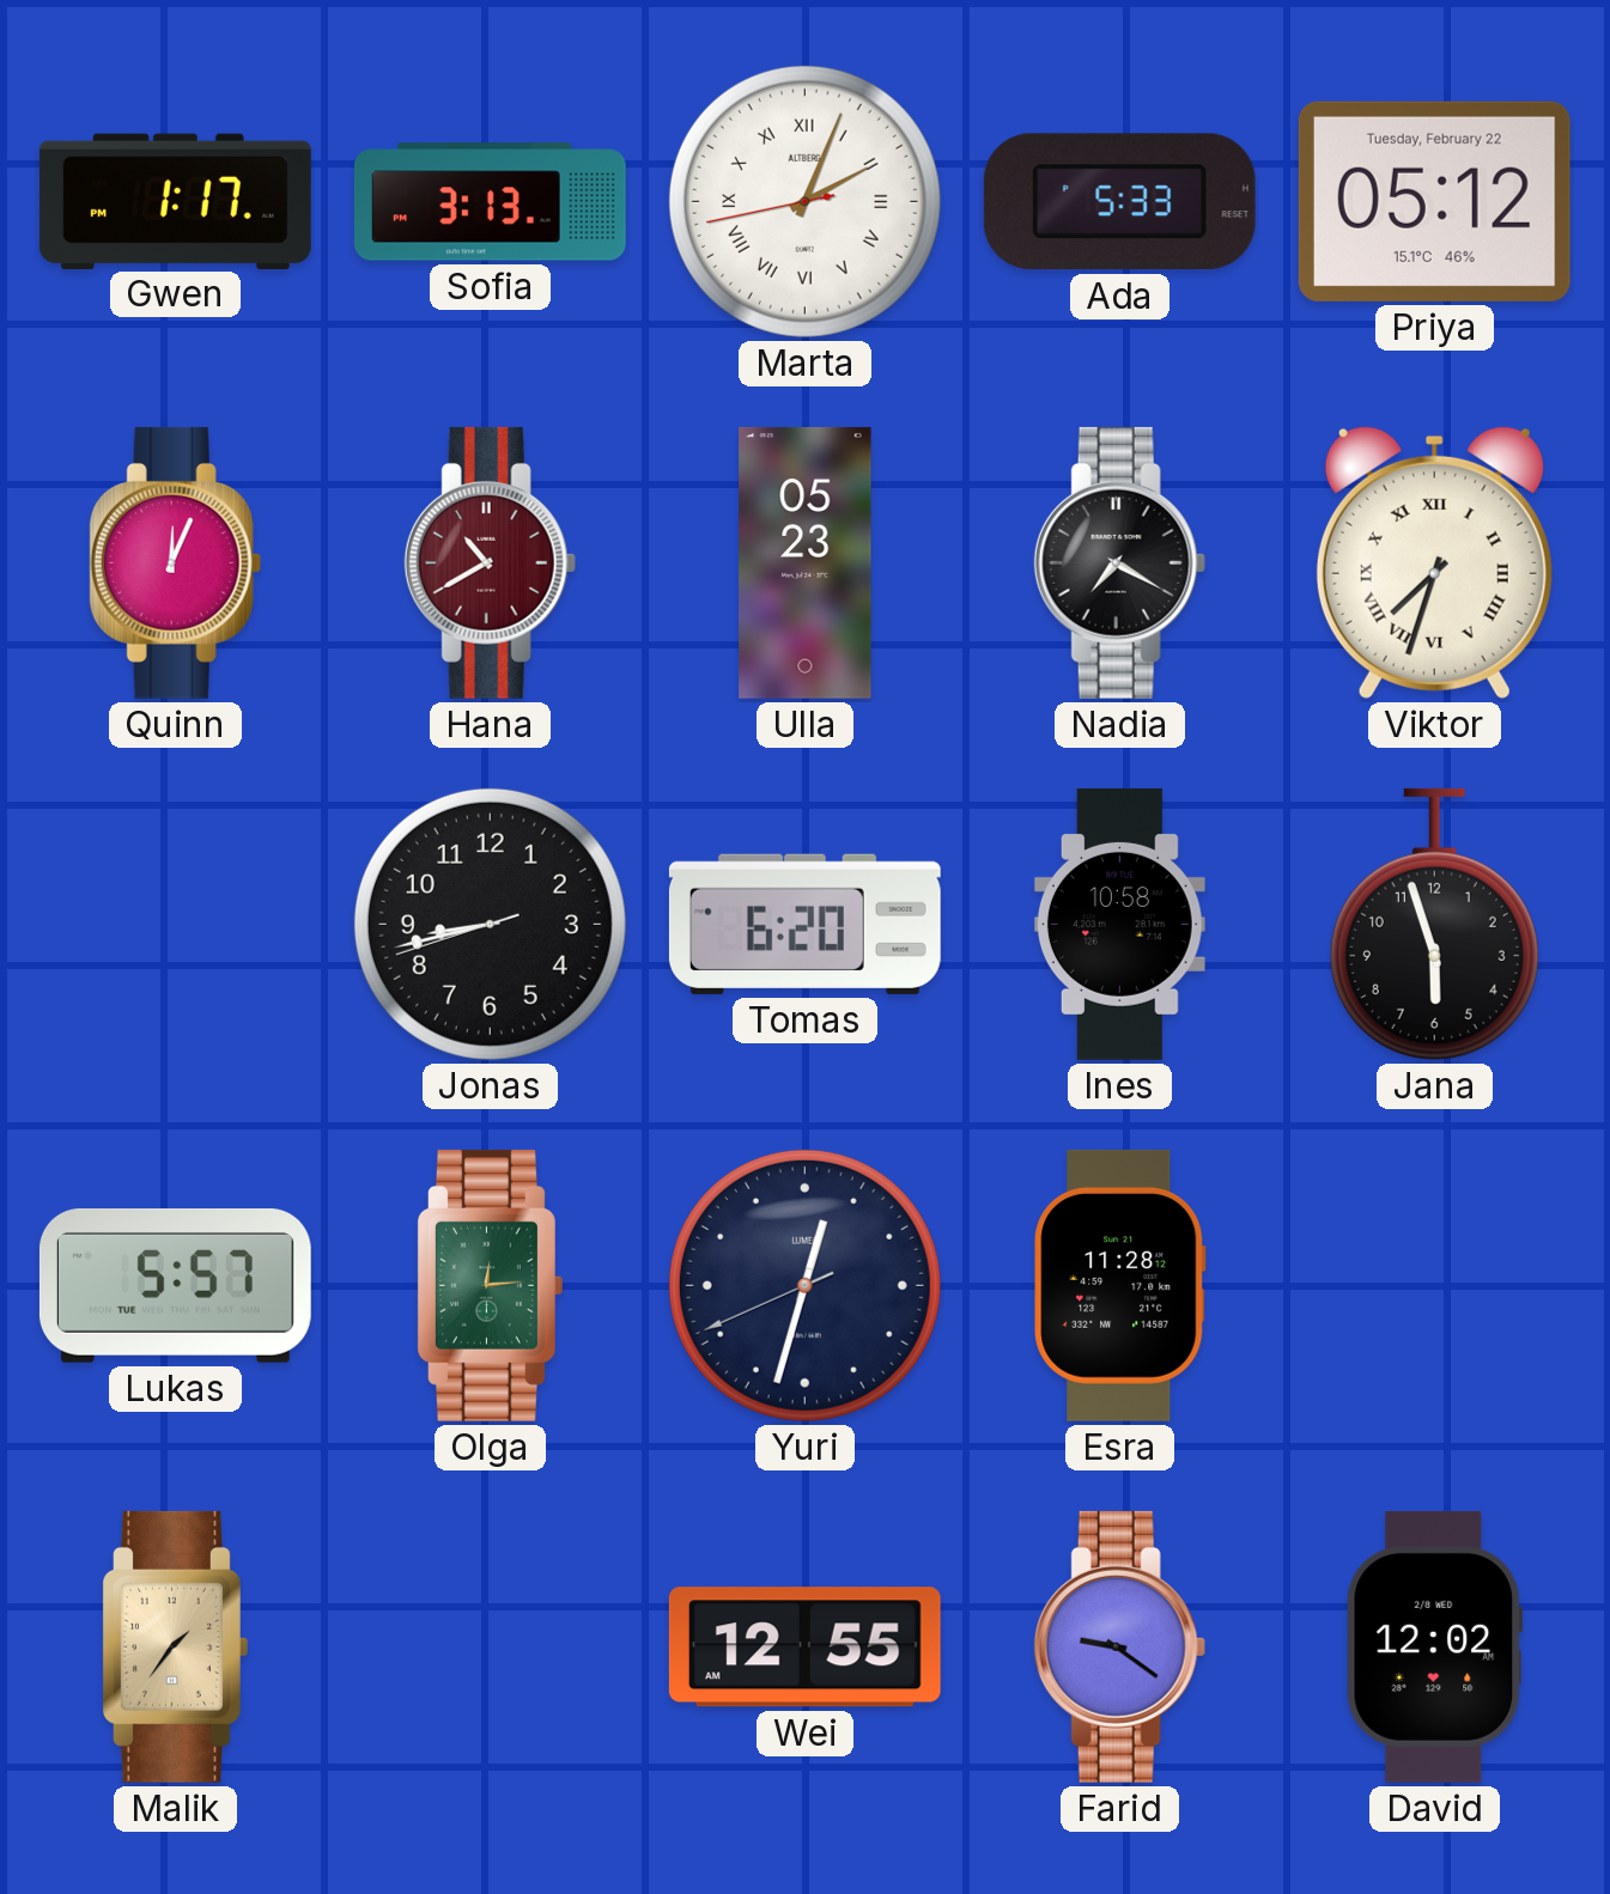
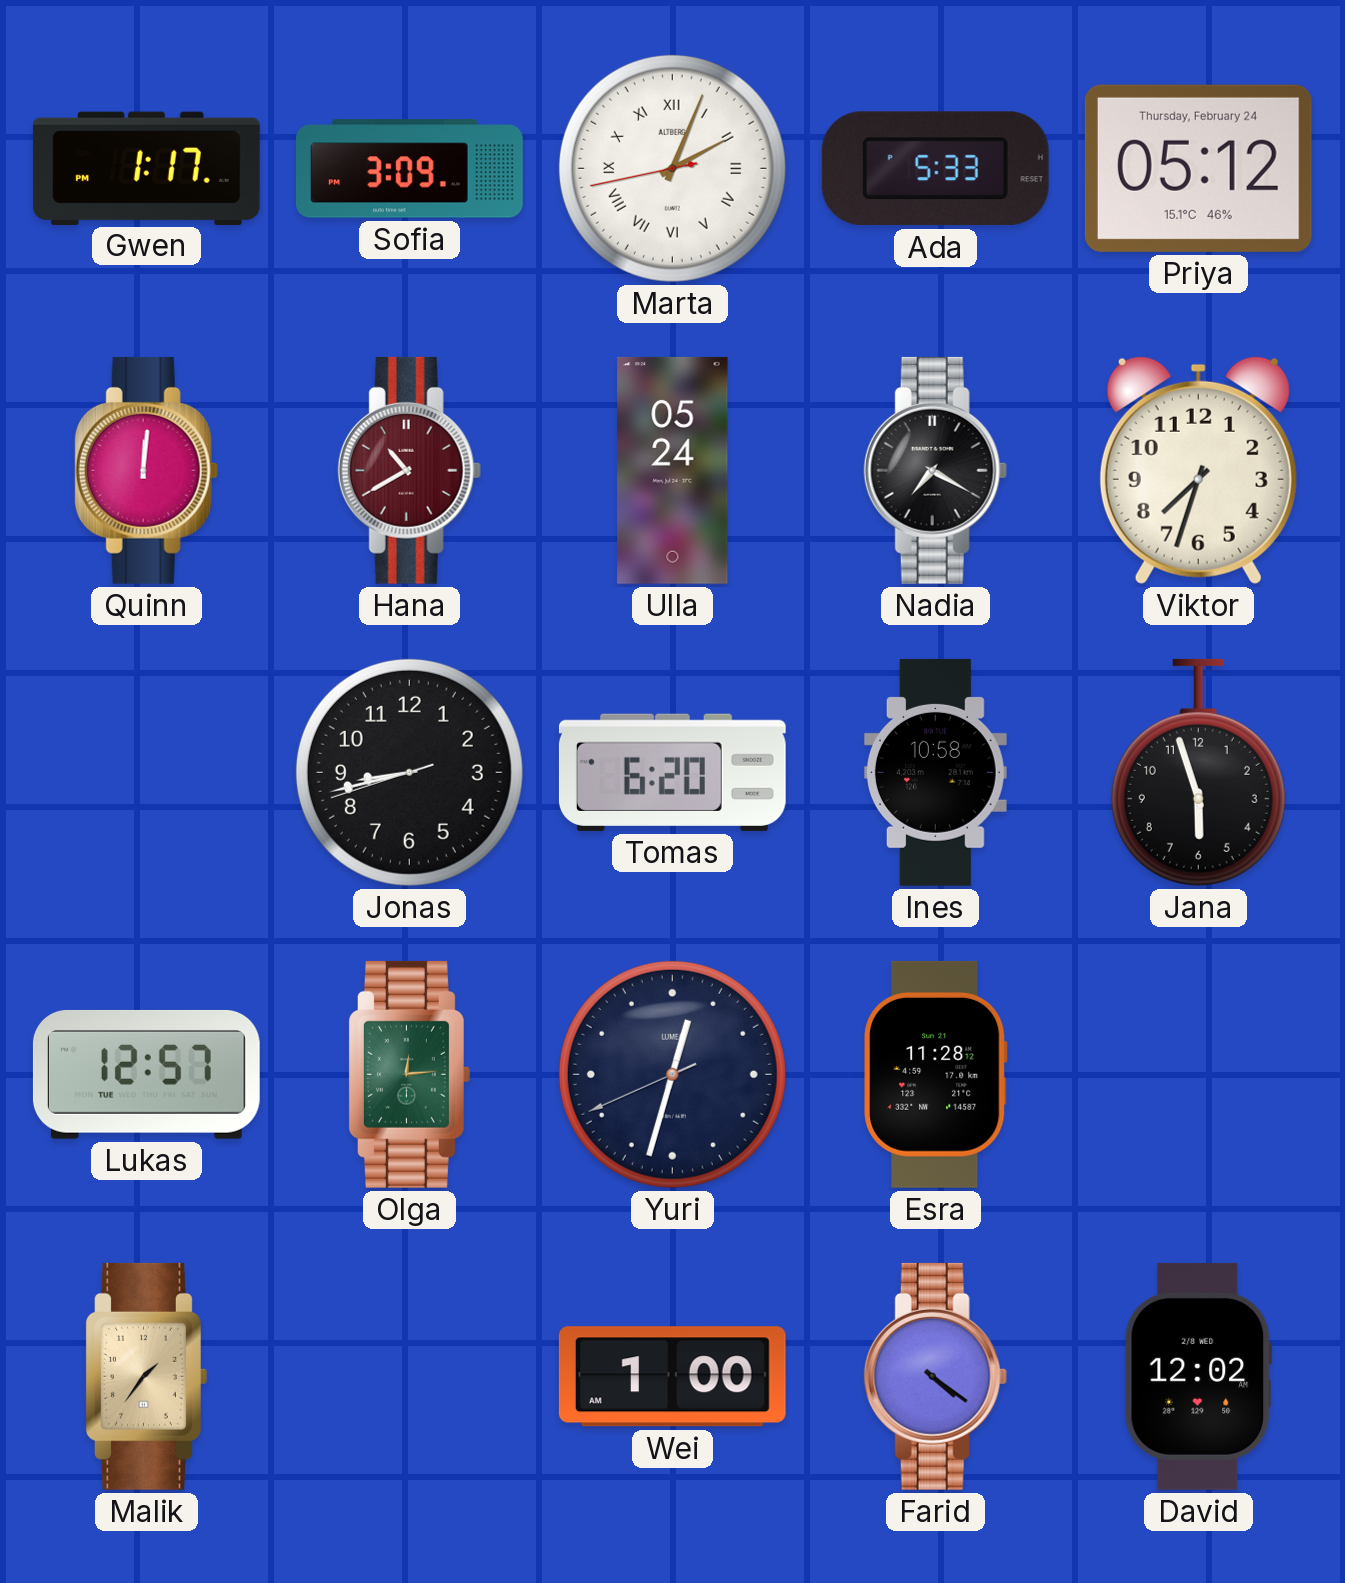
Sofia: 3:13 -> 3:09
Priya date: Tuesday, February 22 -> Thursday, February 24
Quinn: 12:04 -> 12:01
Ulla: 05:23 -> 05:24
Viktor numerals: Roman -> Arabic
Lukas: 5:57 -> 12:57
Wei: 12:55 -> 1:00
Farid: 9:21 -> 4:21
